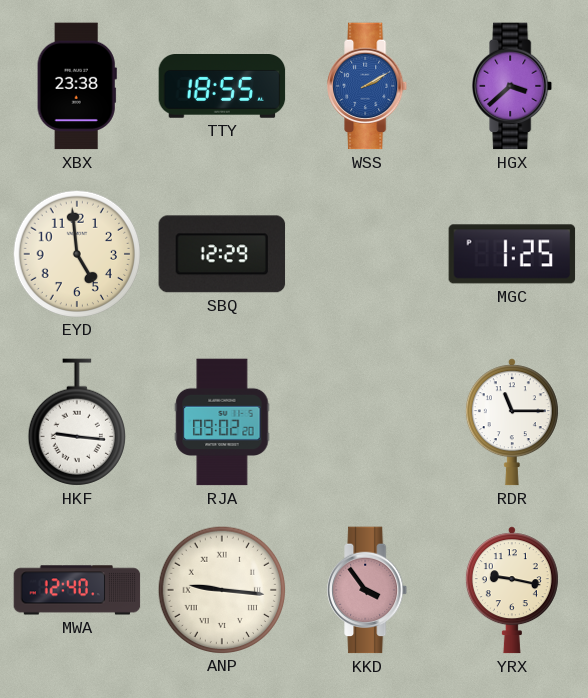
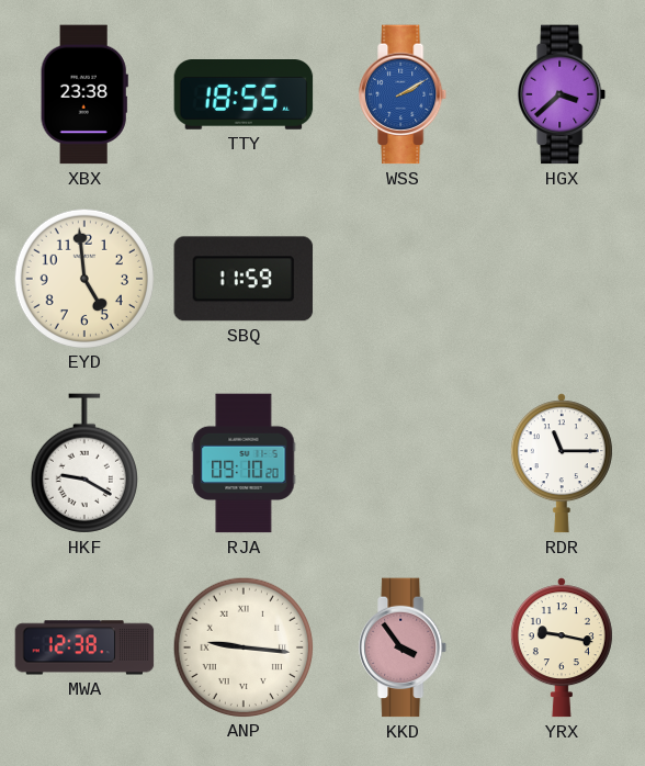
SBQ: 12:29 -> 11:59
MGC: 1:25 -> none
HKF: 9:16 -> 9:20
RJA: 09:02 -> 09:10
MWA: 12:40 -> 12:38
